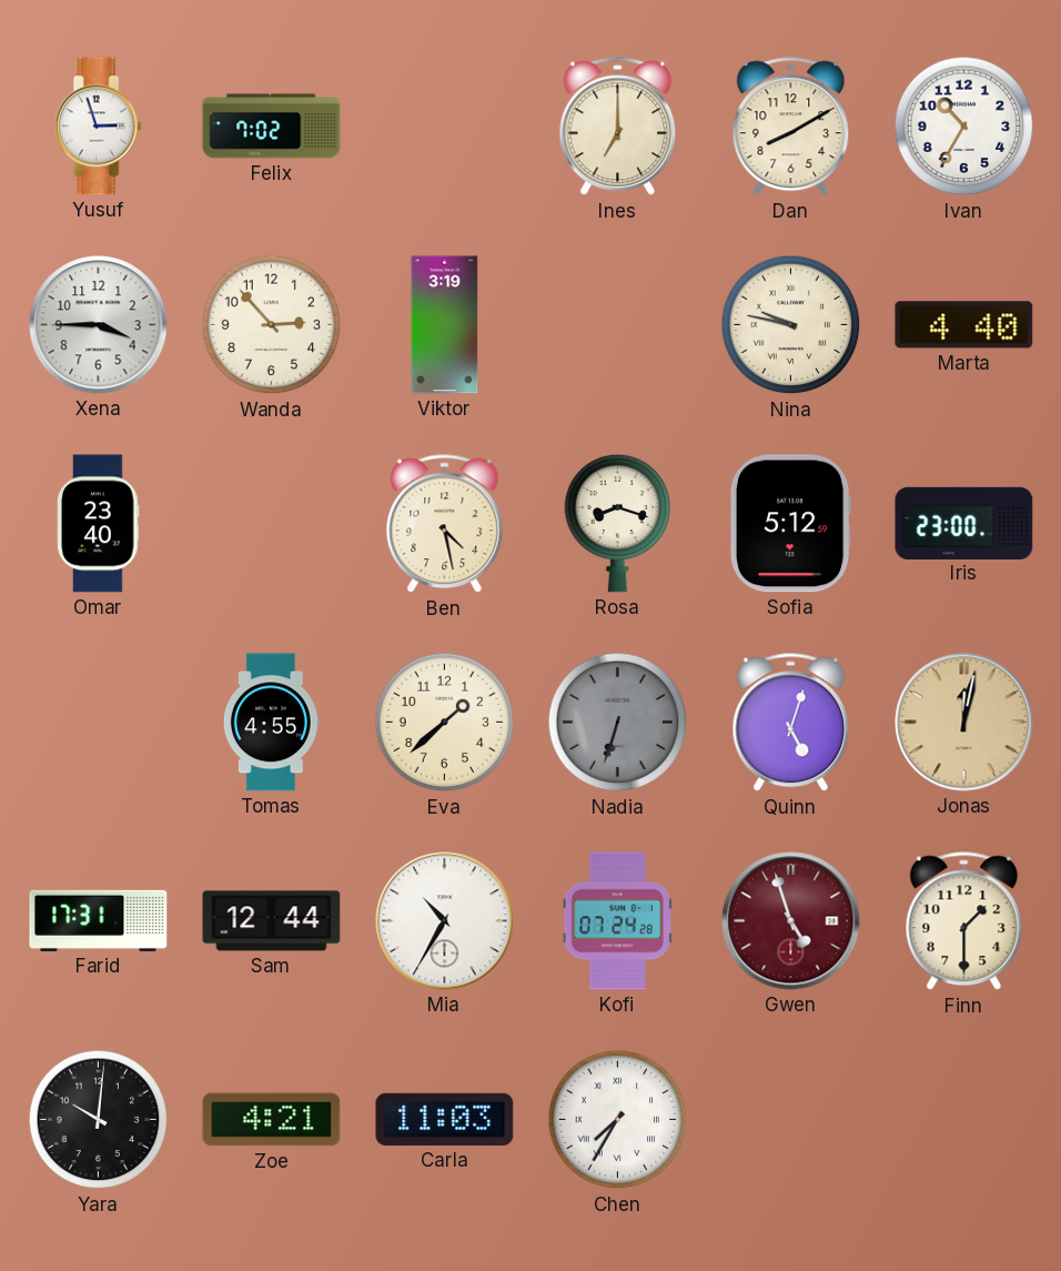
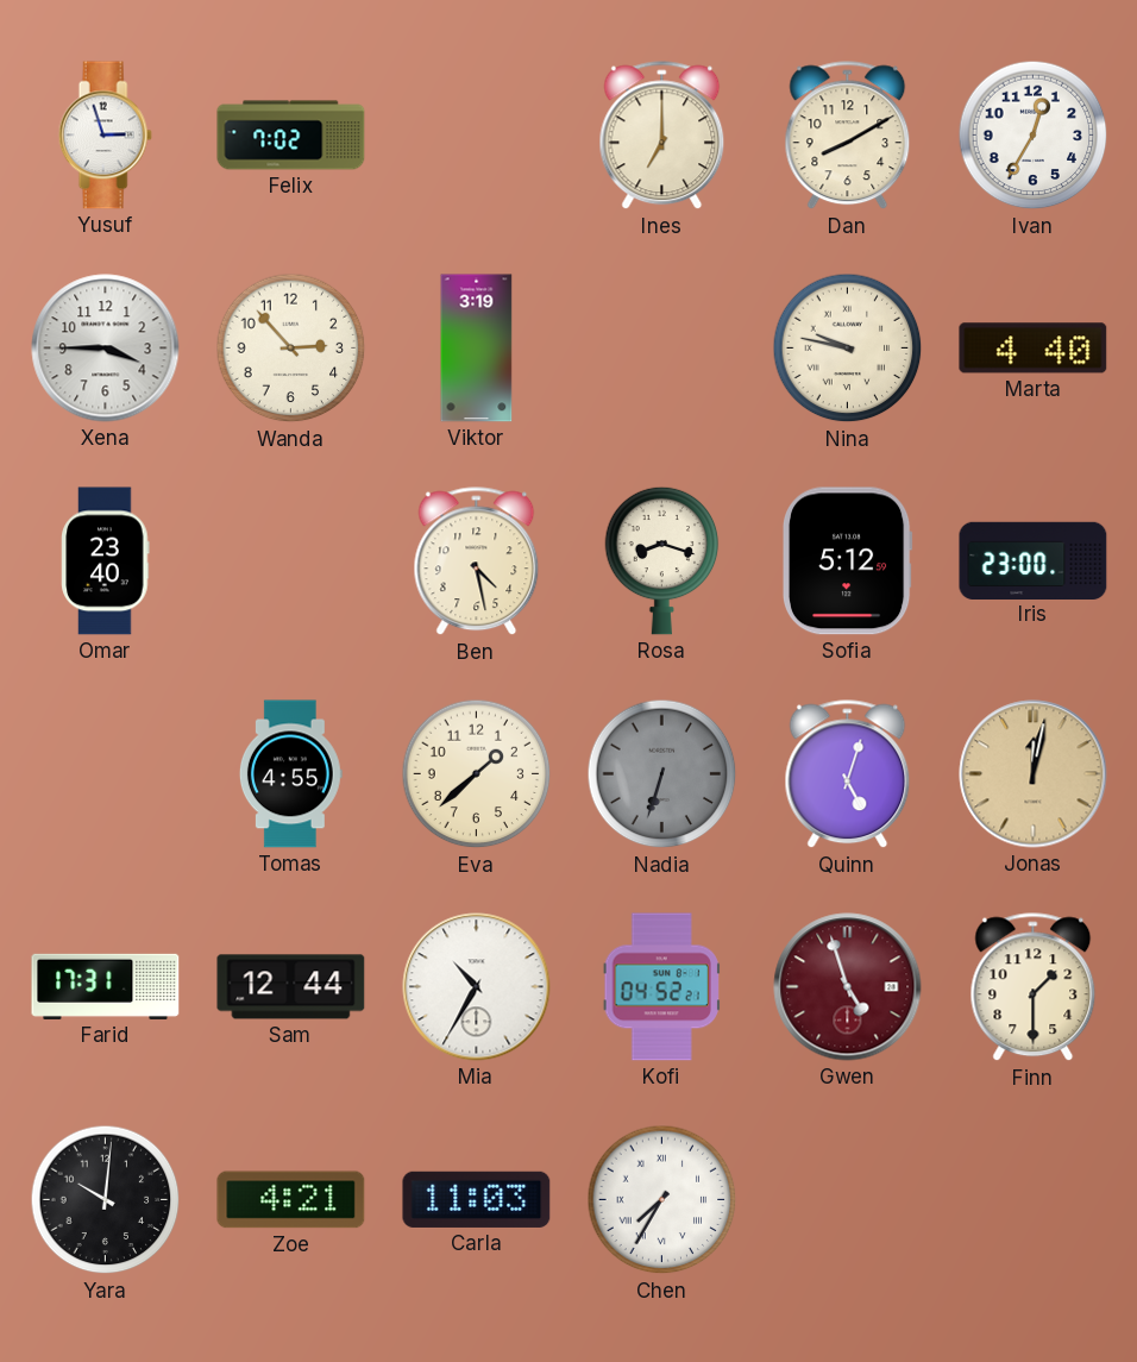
Ivan: 10:35 -> 12:35
Kofi: 07:24 -> 04:52
